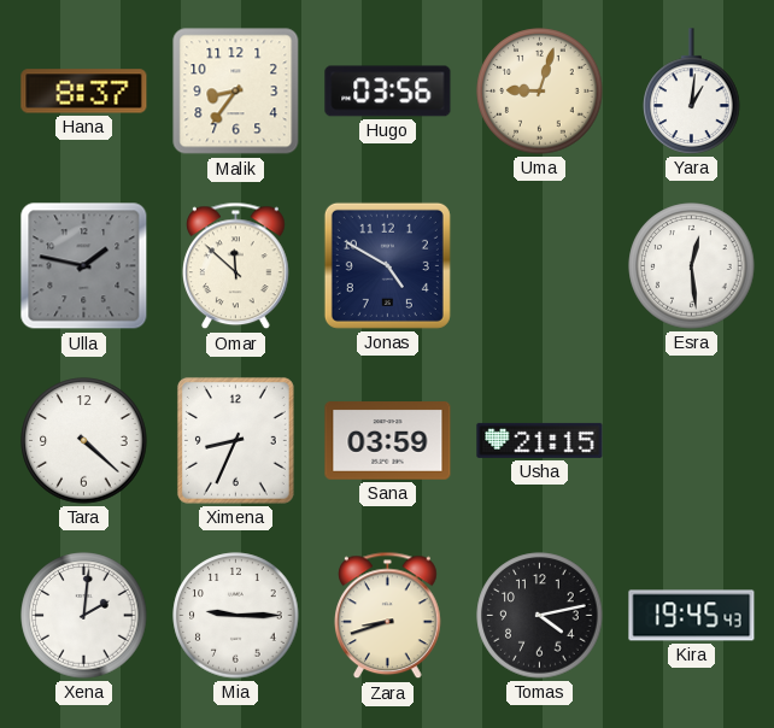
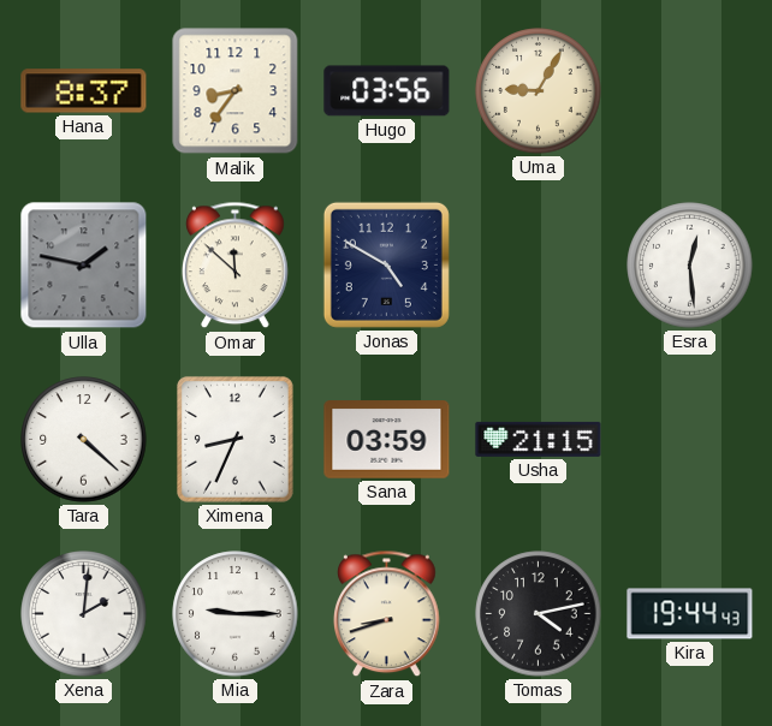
Uma: 9:03 -> 9:05
Yara: 1:01 -> none
Kira: 19:45 -> 19:44
